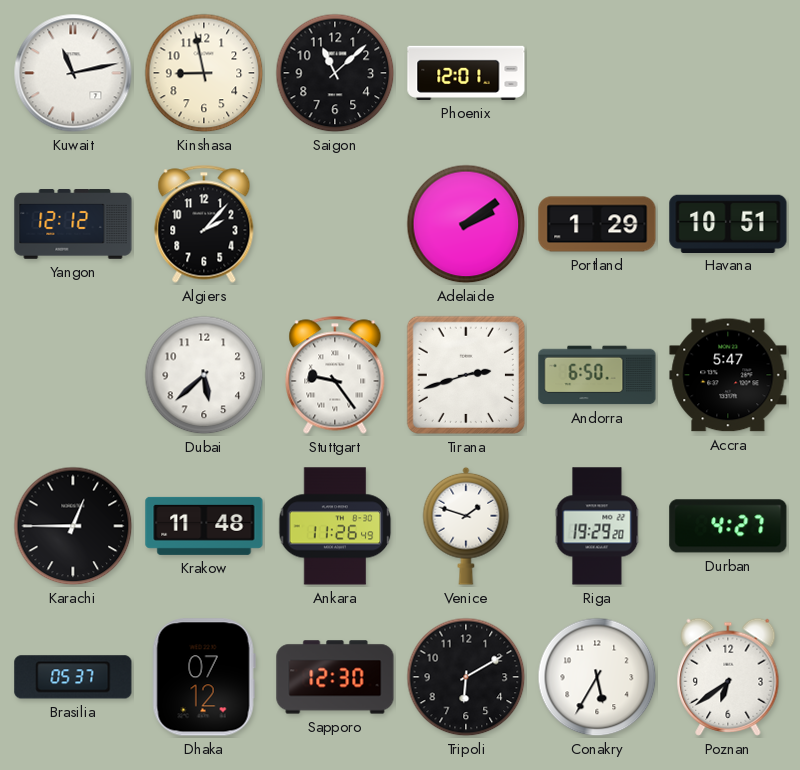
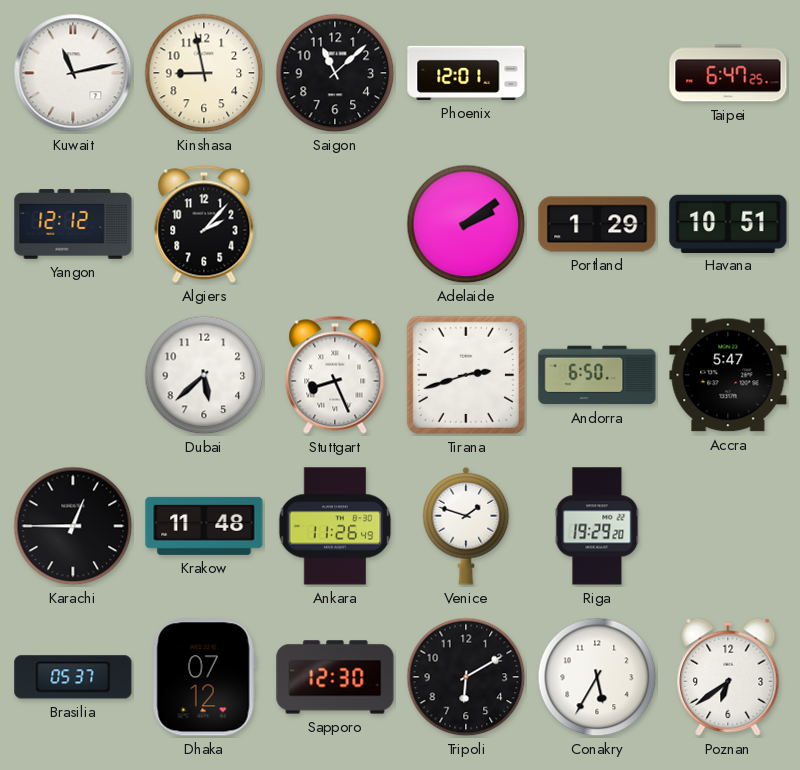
Taipei: none -> 6:47
Stuttgart: 9:24 -> 8:26
Durban: 4:27 -> none
